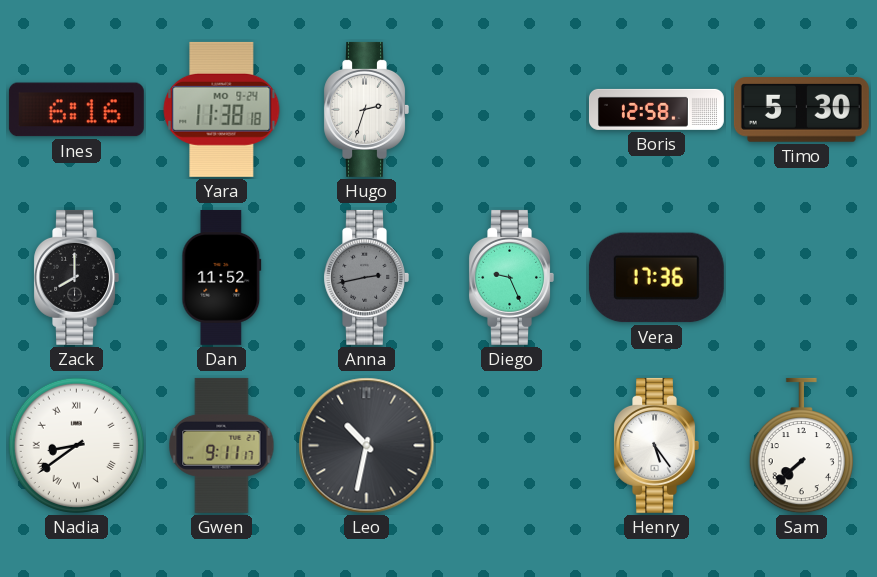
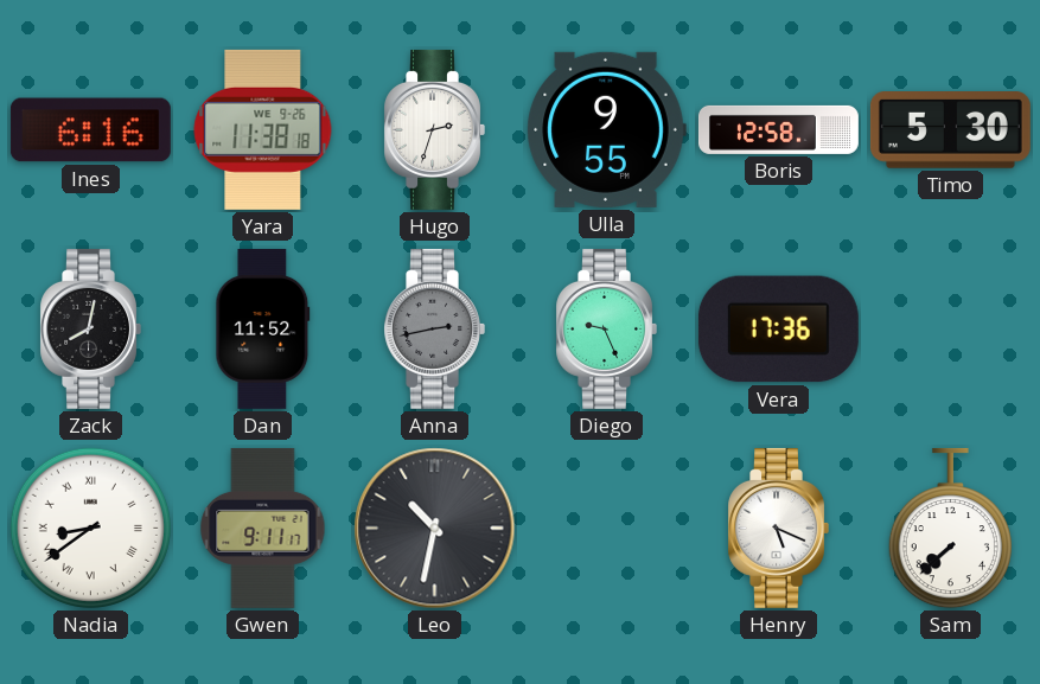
Yara date: MO 9-24 -> WE 9-26
Ulla: none -> 9:55
Zack: 8:00 -> 8:02
Henry: 5:24 -> 5:19
